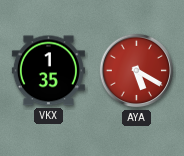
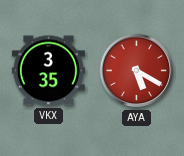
VKX: 1:35 -> 3:35
